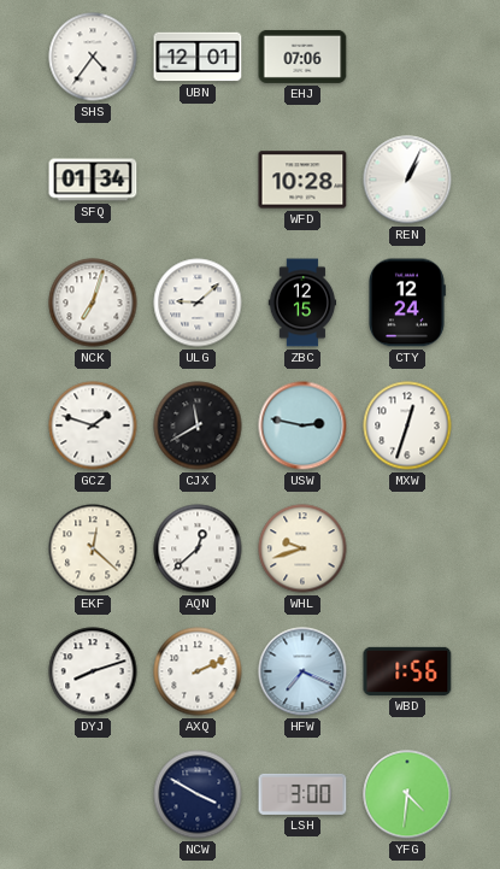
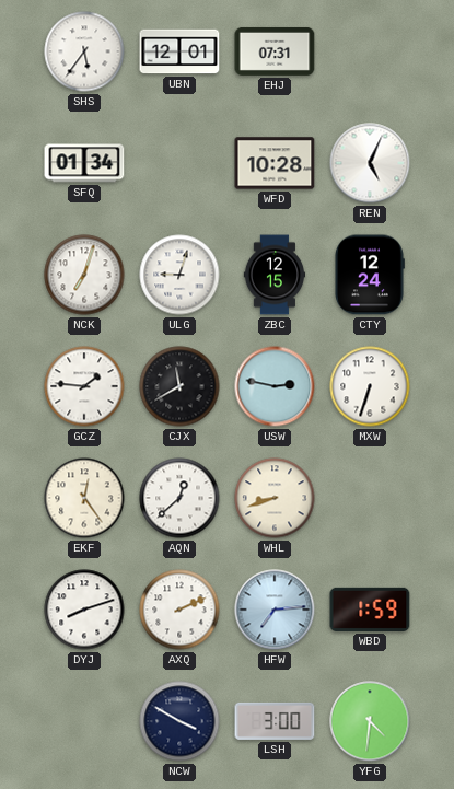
SHS: 4:36 -> 5:36
EHJ: 07:06 -> 07:31
REN: 1:04 -> 5:04
ULG: 9:08 -> 9:03
GCZ: 1:48 -> 1:46
MXW: 12:33 -> 6:33
EKF: 12:22 -> 12:24
WHL: 9:42 -> 8:42
HFW: 7:19 -> 7:14
WBD: 1:56 -> 1:59
